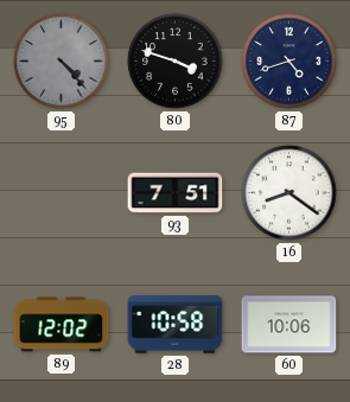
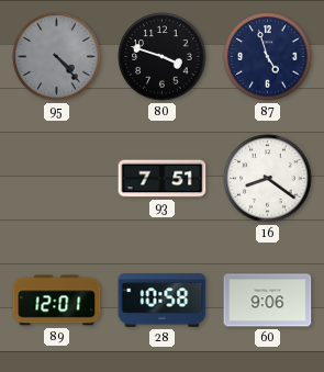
87: 4:42 -> 4:57
89: 12:02 -> 12:01
60: 10:06 -> 9:06
